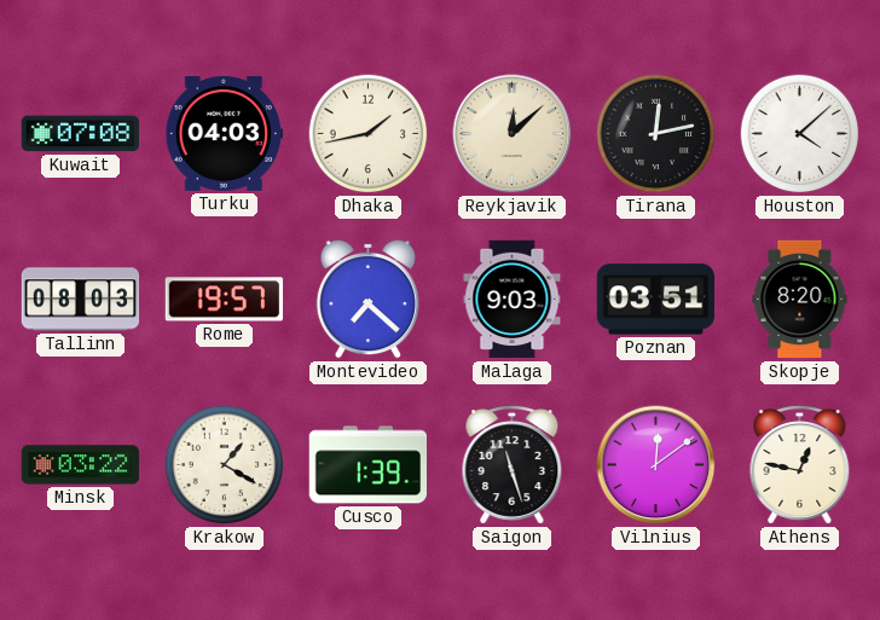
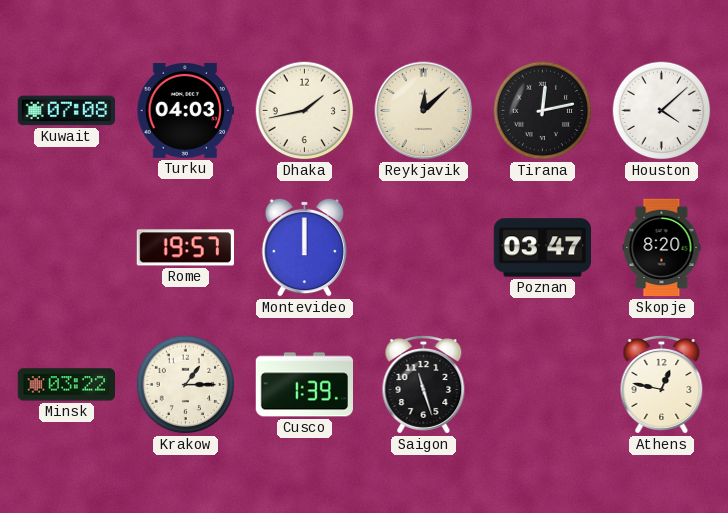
Tallinn: 08:03 -> none
Montevideo: 7:22 -> 12:00
Malaga: 9:03 -> none
Poznan: 03:51 -> 03:47
Krakow: 1:20 -> 1:15
Vilnius: 12:09 -> none
